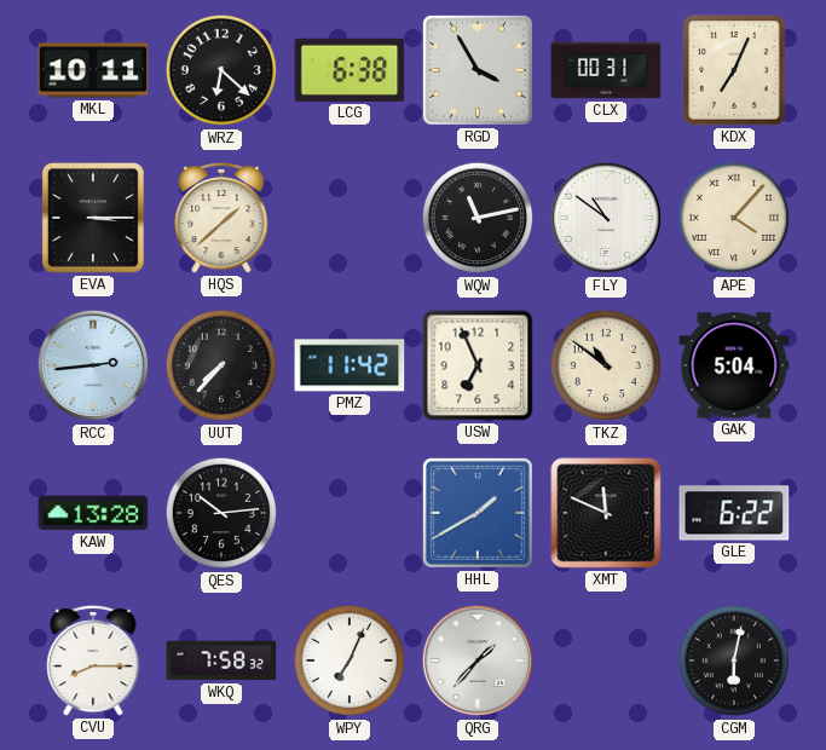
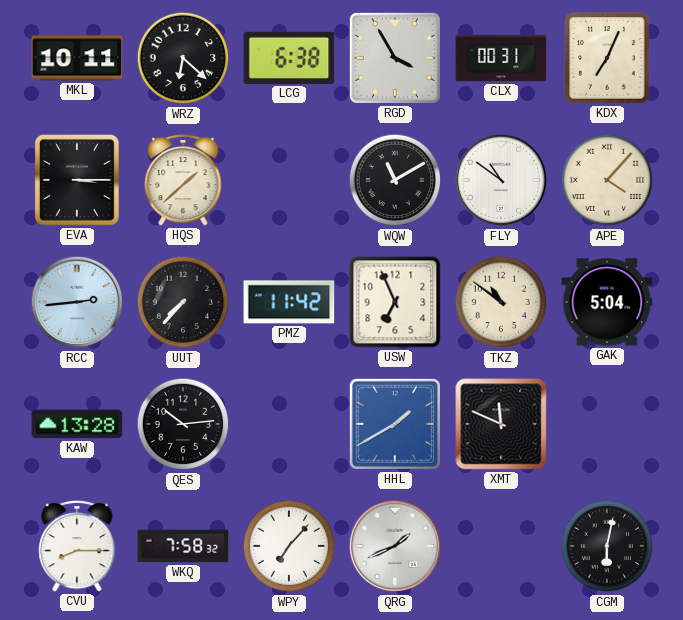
WQW: 11:13 -> 11:10
GLE: 6:22 -> none
WPY: 7:04 -> 7:07
QRG: 1:37 -> 1:41
